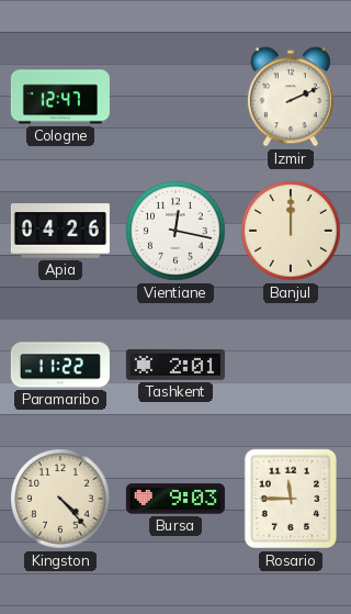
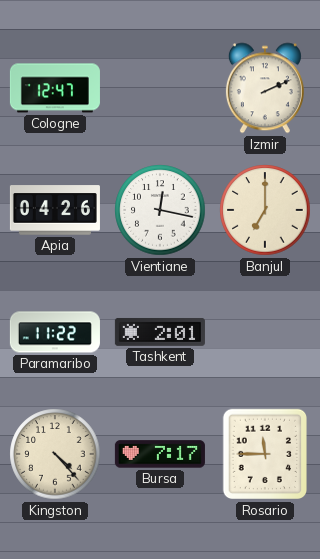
Banjul: 12:00 -> 7:00
Bursa: 9:03 -> 7:17
